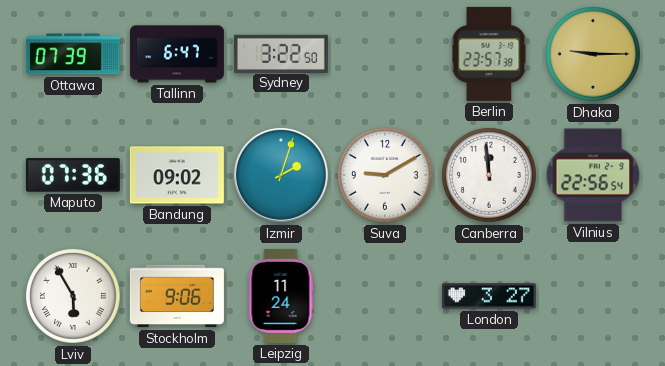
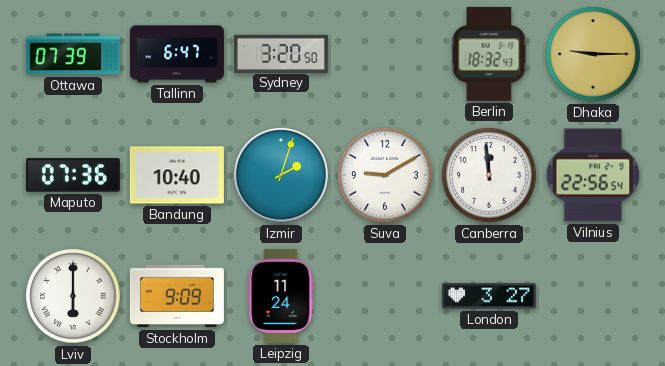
Sydney: 3:22 -> 3:20
Berlin: 23:57 -> 18:32
Bandung: 09:02 -> 10:40
Lviv: 5:55 -> 6:00
Stockholm: 9:06 -> 9:09
